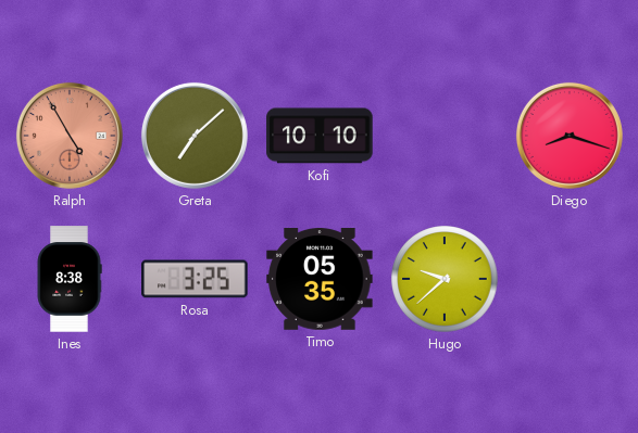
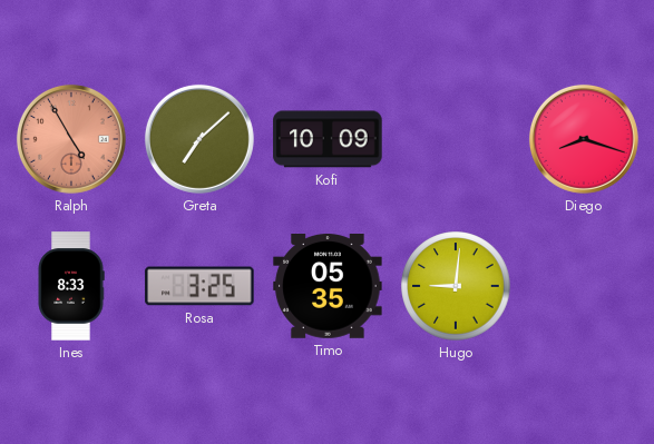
Kofi: 10:10 -> 10:09
Ines: 8:38 -> 8:33
Hugo: 9:38 -> 9:01
